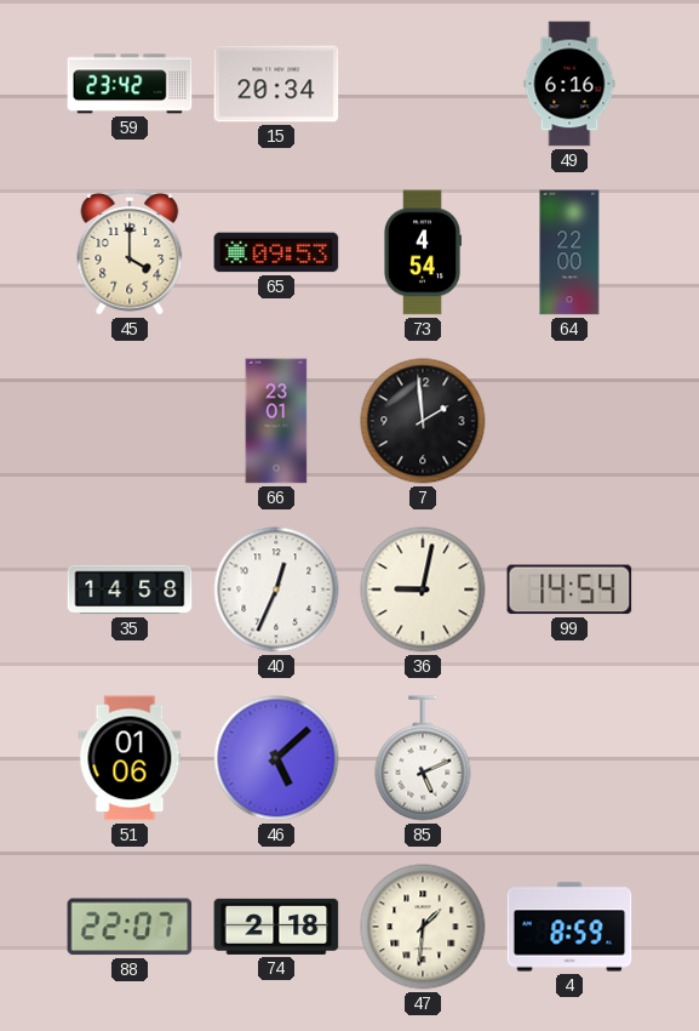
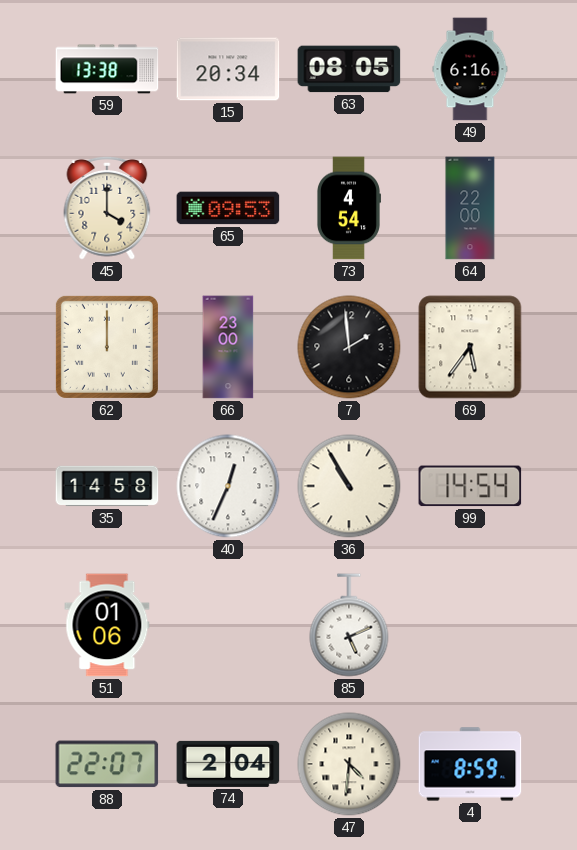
59: 23:42 -> 13:38
63: none -> 08:05
62: none -> 12:00
66: 23:01 -> 23:00
69: none -> 5:36
36: 9:02 -> 10:55
46: 5:08 -> none
74: 2:18 -> 2:04
47: 1:31 -> 4:31
